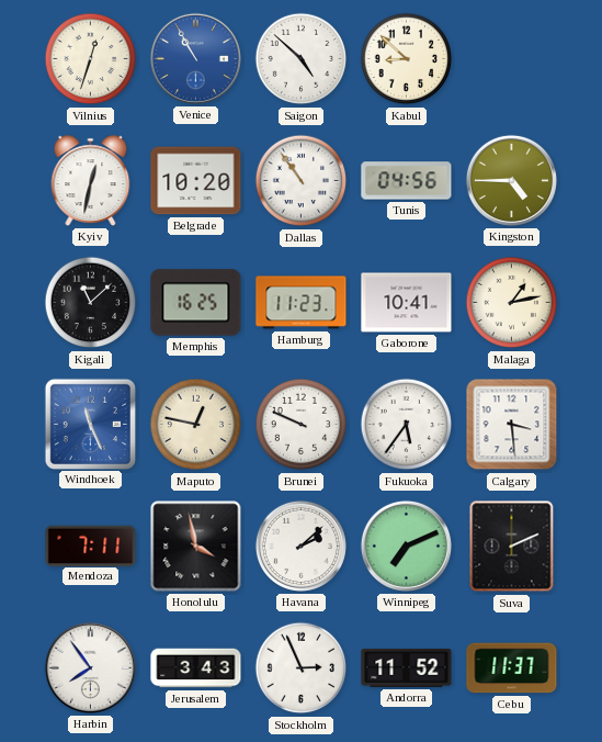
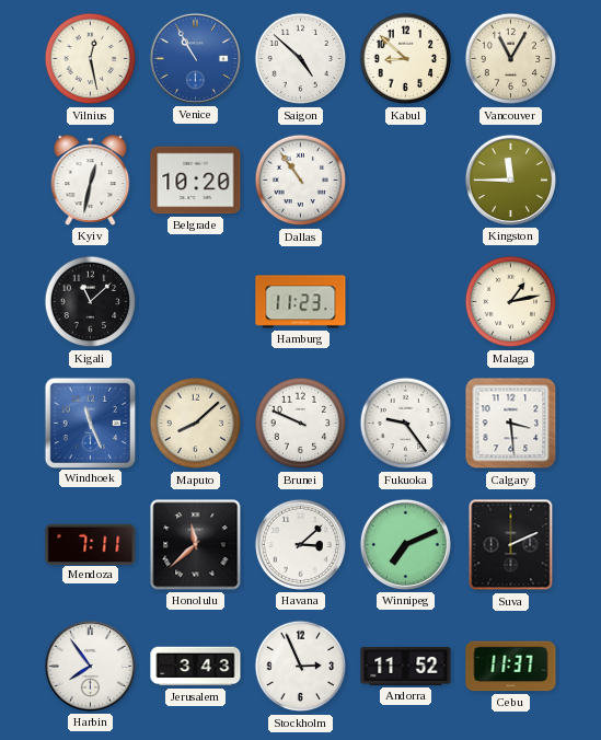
Vilnius: 12:33 -> 12:28
Vancouver: none -> 11:05
Tunis: 04:56 -> none
Kingston: 4:45 -> 11:45
Memphis: 16:25 -> none
Gaborone: 10:41 -> none
Maputo: 12:47 -> 8:08
Fukuoka: 5:36 -> 9:24
Honolulu: 3:58 -> 11:38
Havana: 2:08 -> 3:08
